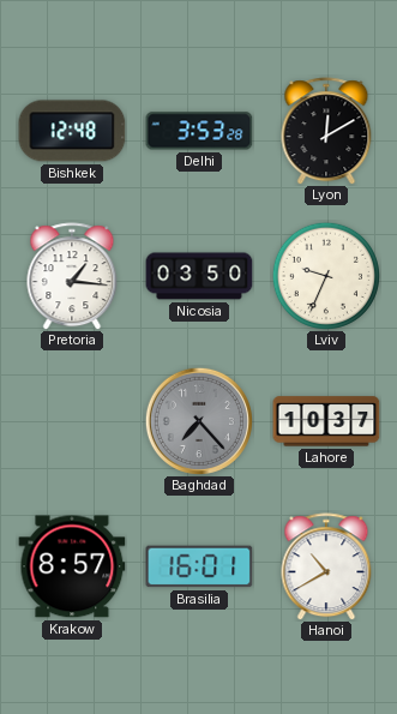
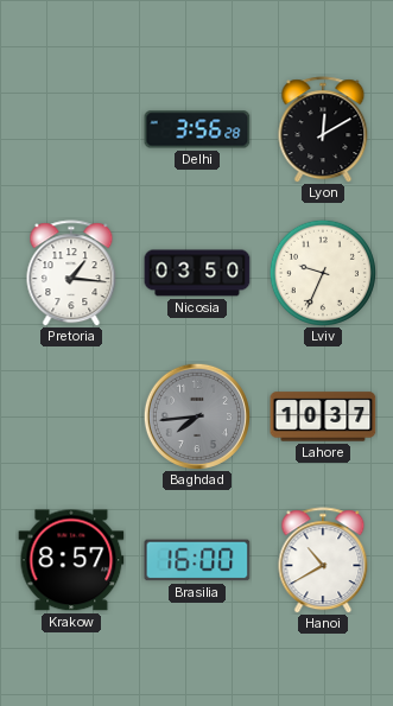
Bishkek: 12:48 -> none
Delhi: 3:53 -> 3:56
Baghdad: 7:23 -> 7:44
Brasilia: 16:01 -> 16:00
